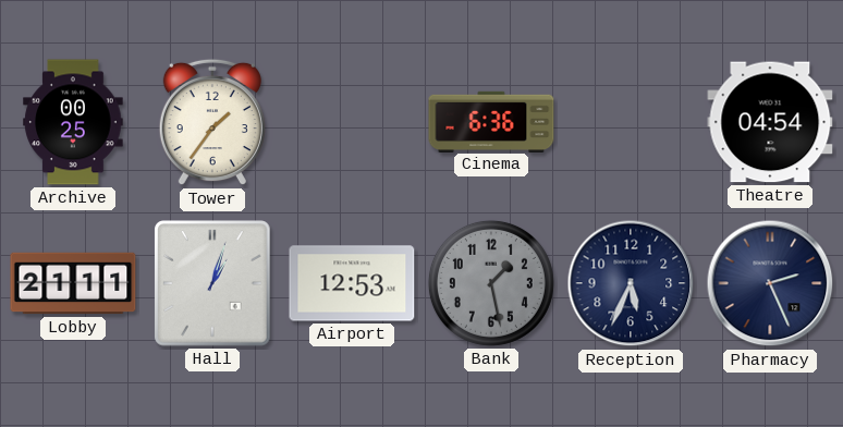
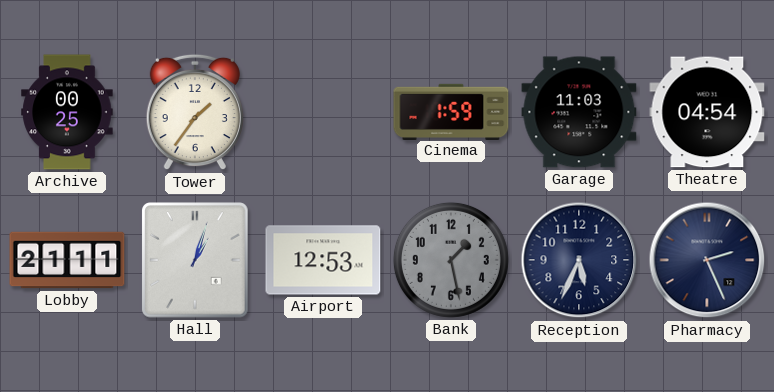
Cinema: 6:36 -> 1:59
Garage: none -> 11:03
